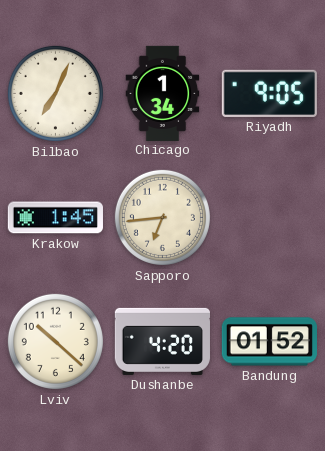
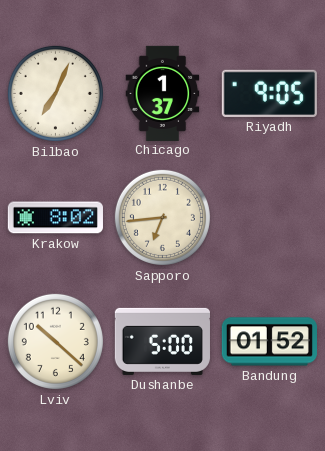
Chicago: 1:34 -> 1:37
Krakow: 1:45 -> 8:02
Dushanbe: 4:20 -> 5:00
